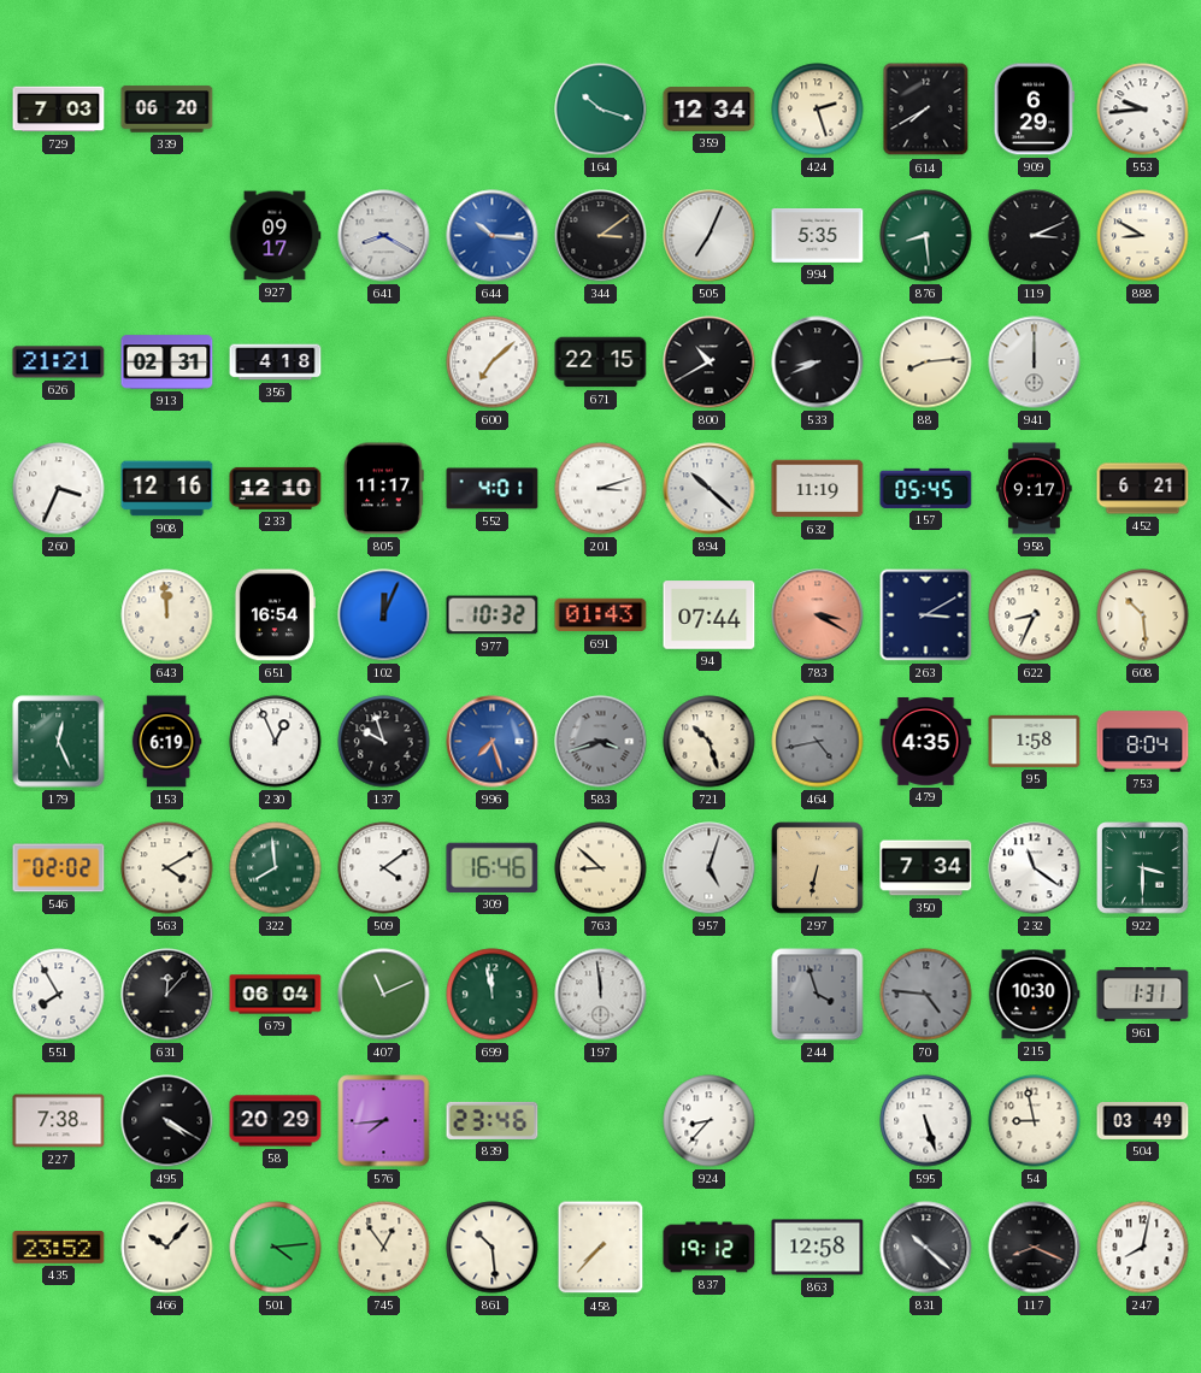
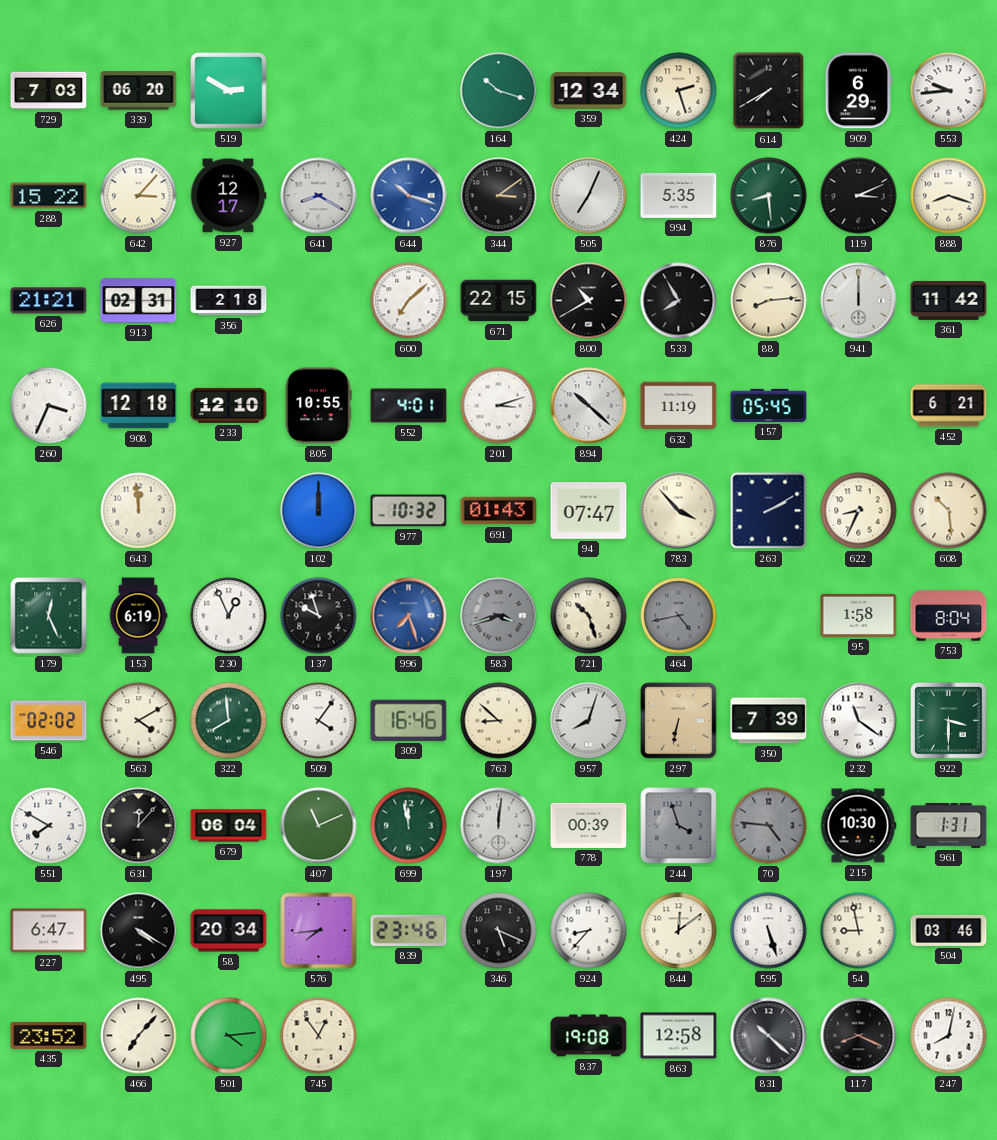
519: none -> 2:50
288: none -> 15:22
642: none -> 3:07
927: 09:17 -> 12:17
644: 10:16 -> 10:18
888: 8:50 -> 8:18
356: 4:18 -> 2:18
533: 8:41 -> 7:55
361: none -> 11:42
908: 12:16 -> 12:18
805: 11:17 -> 10:55
958: 9:17 -> none
651: 16:54 -> none
102: 12:04 -> 12:00
94: 07:44 -> 07:47
783: 3:20 -> 3:53
783 dial: salmon -> cream
263: 3:10 -> 2:10
479: 4:35 -> none
509: 4:09 -> 4:06
957: 5:03 -> 8:03
350: 7:34 -> 7:39
551: 7:55 -> 7:50
197: 11:59 -> 12:01
778: none -> 00:39
227: 7:38 -> 6:47
58: 20:29 -> 20:34
346: none -> 5:19
844: none -> 12:09
504: 03:49 -> 03:46
466: 10:07 -> 7:07
861: 10:29 -> none
458: 7:37 -> none
837: 19:12 -> 19:08
